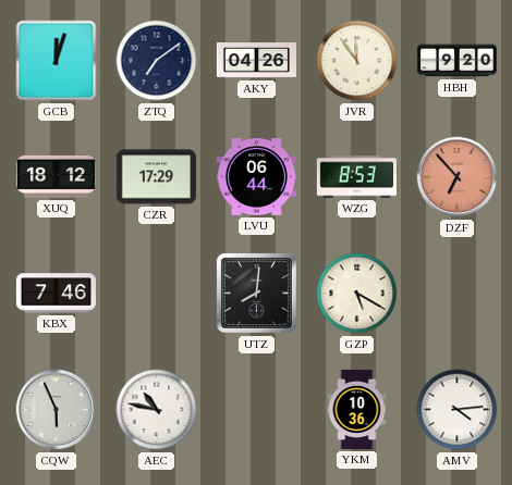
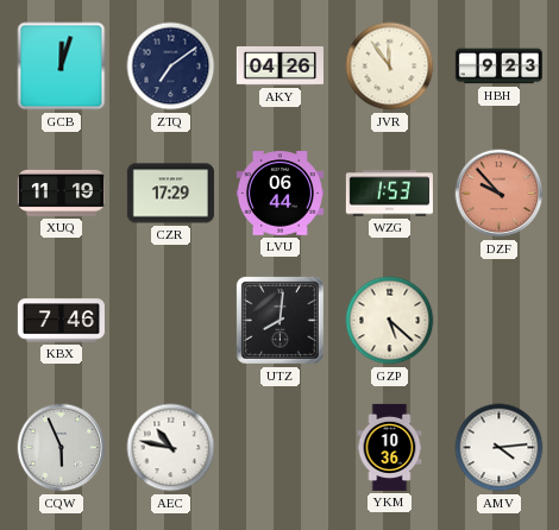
HBH: 9:20 -> 9:23
XUQ: 18:12 -> 11:19
WZG: 8:53 -> 1:53
DZF: 6:53 -> 9:53
GZP: 5:20 -> 5:22
